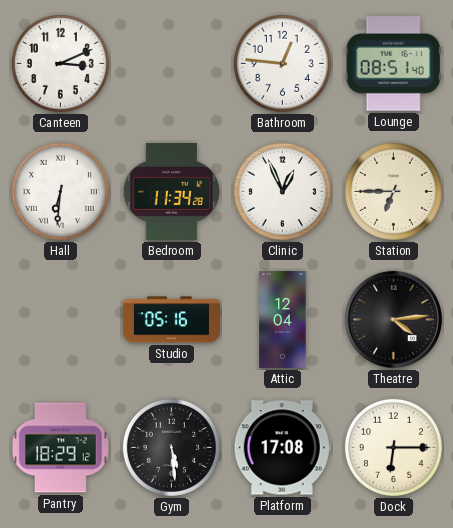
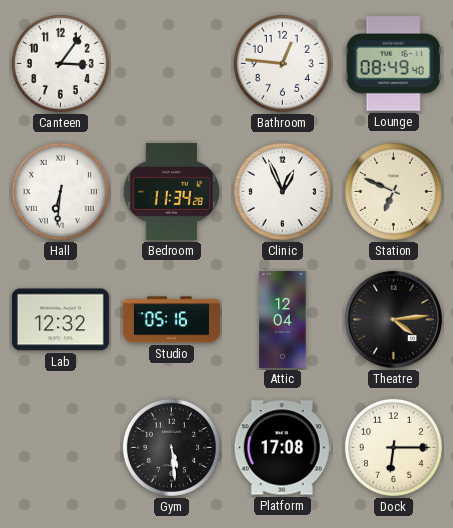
Canteen: 3:11 -> 3:06
Lounge: 08:51 -> 08:49
Station: 6:45 -> 6:49
Lab: none -> 12:32
Pantry: 18:29 -> none
